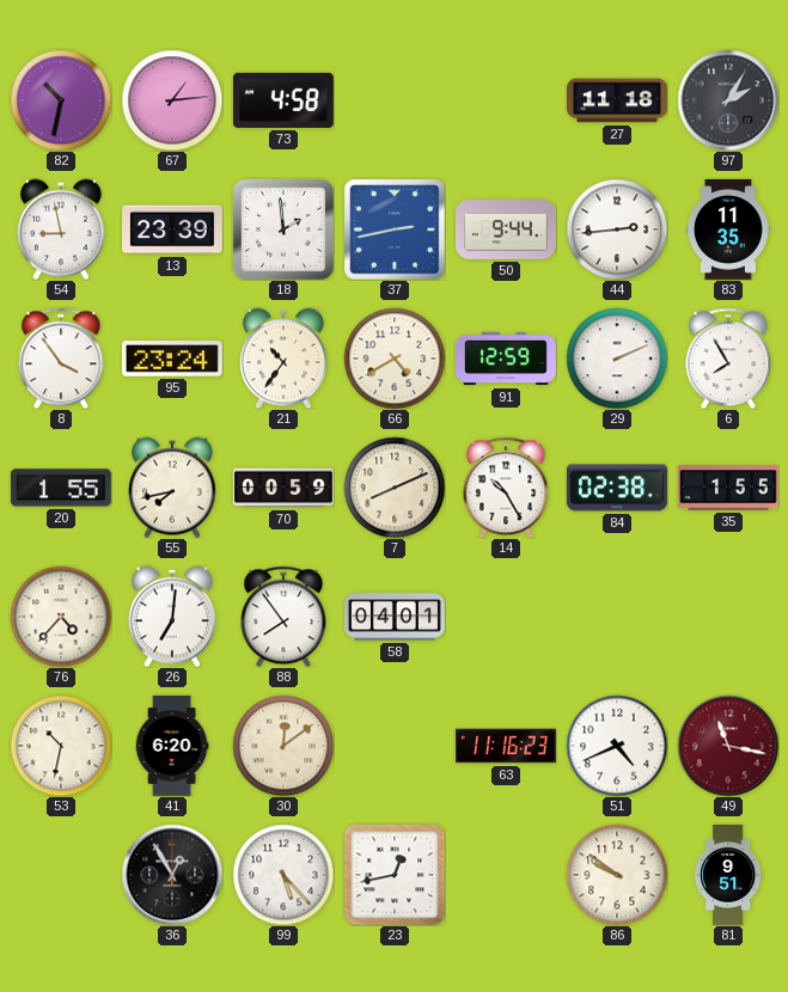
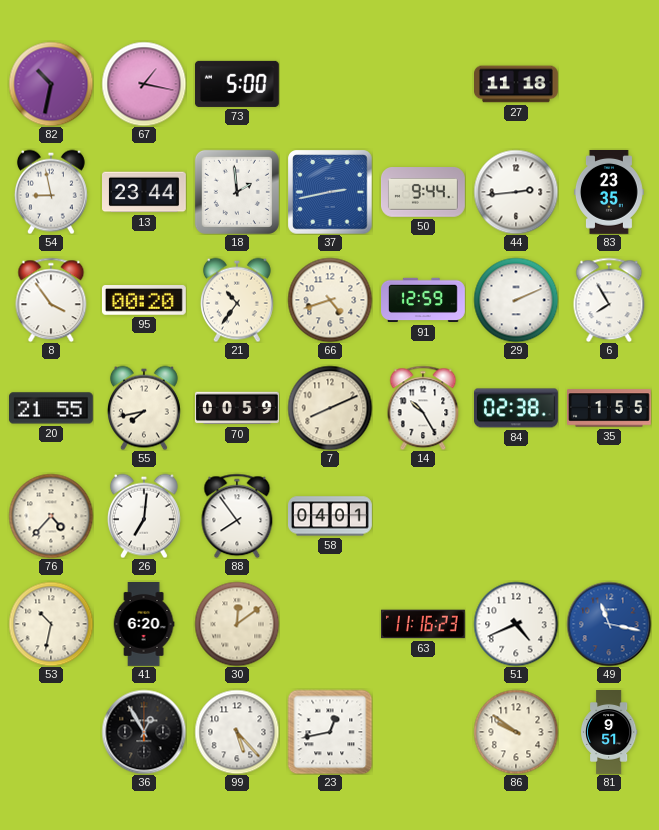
67: 1:14 -> 1:17
73: 4:58 -> 5:00
97: 2:05 -> none
13: 23:39 -> 23:44
83: 11:35 -> 23:35
95: 23:24 -> 00:20
66: 4:40 -> 4:42
20: 1:55 -> 21:55
49 dial: burgundy -> blue
